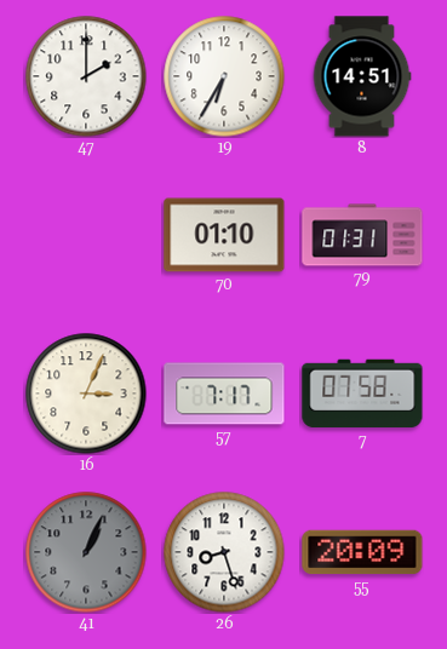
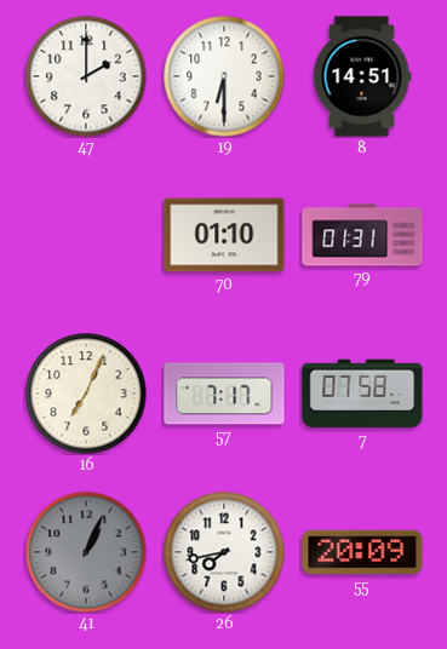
19: 6:35 -> 6:30
16: 3:04 -> 7:04
26: 8:27 -> 7:43
